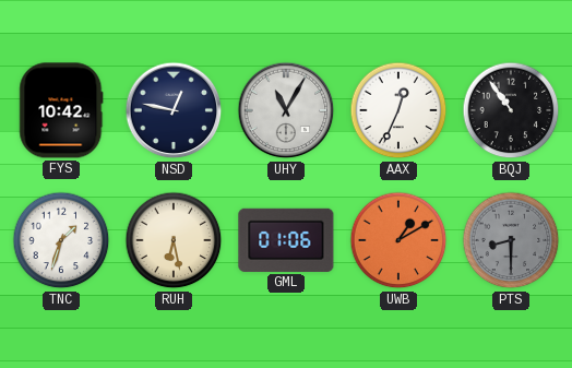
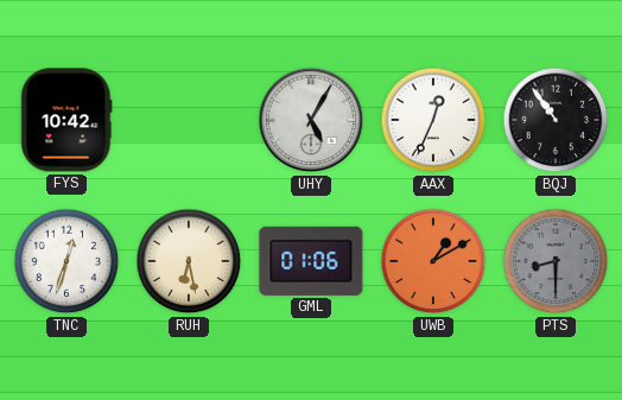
NSD: 12:47 -> none
UHY: 11:05 -> 5:05
TNC: 1:33 -> 12:33
